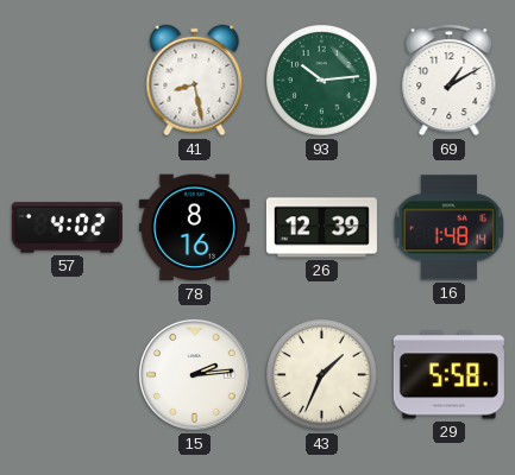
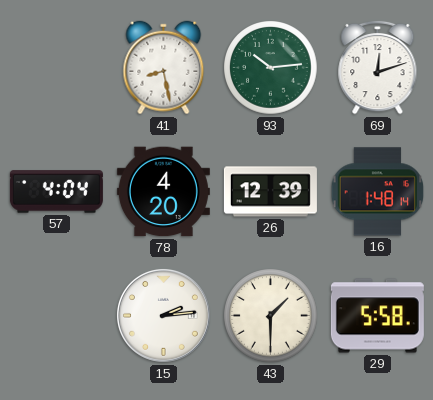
69: 1:10 -> 12:12
57: 4:02 -> 4:04
78: 8:16 -> 4:20
43: 1:34 -> 1:30
